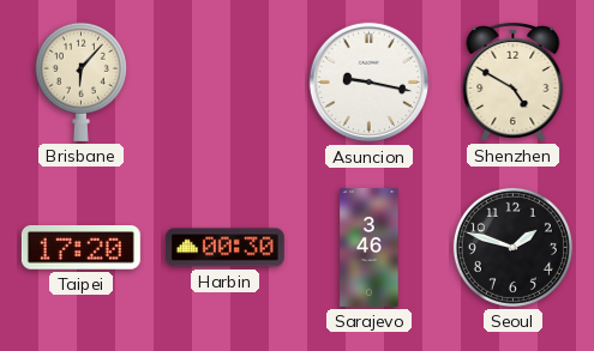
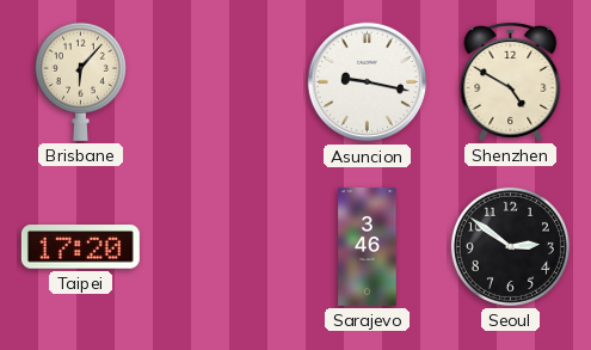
Harbin: 00:30 -> none
Seoul: 1:48 -> 2:51
